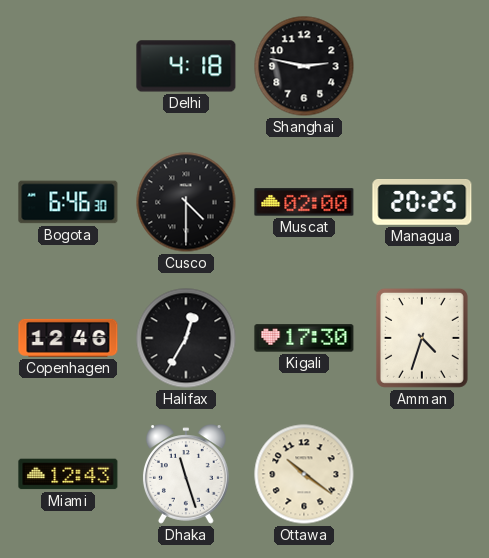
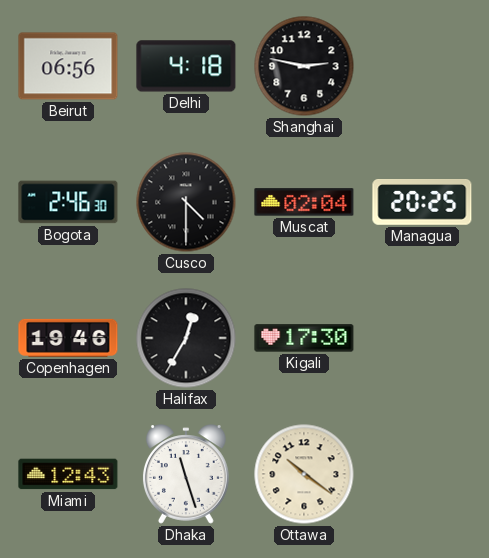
Beirut: none -> 06:56
Bogota: 6:46 -> 2:46
Muscat: 02:00 -> 02:04
Copenhagen: 12:46 -> 19:46
Amman: 4:33 -> none
